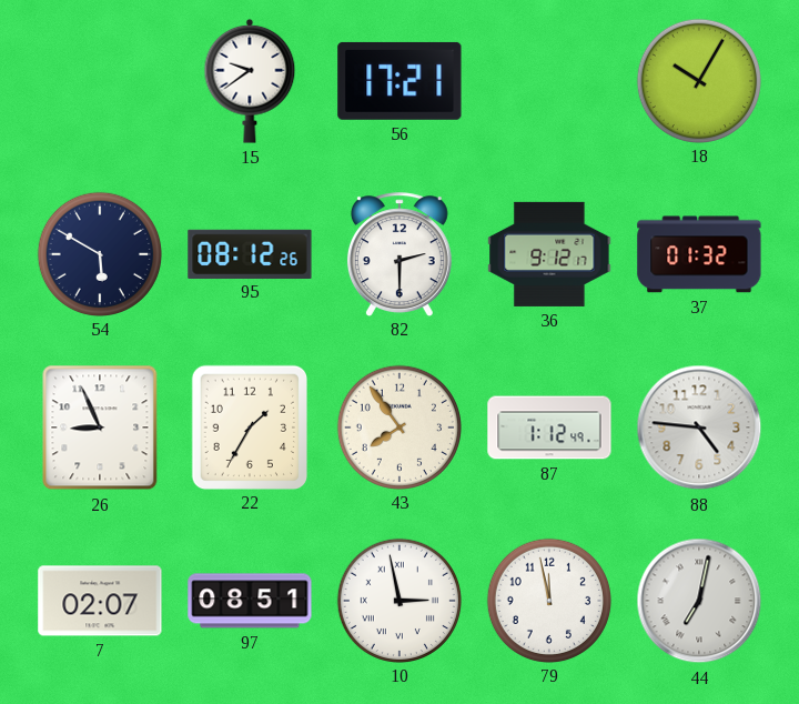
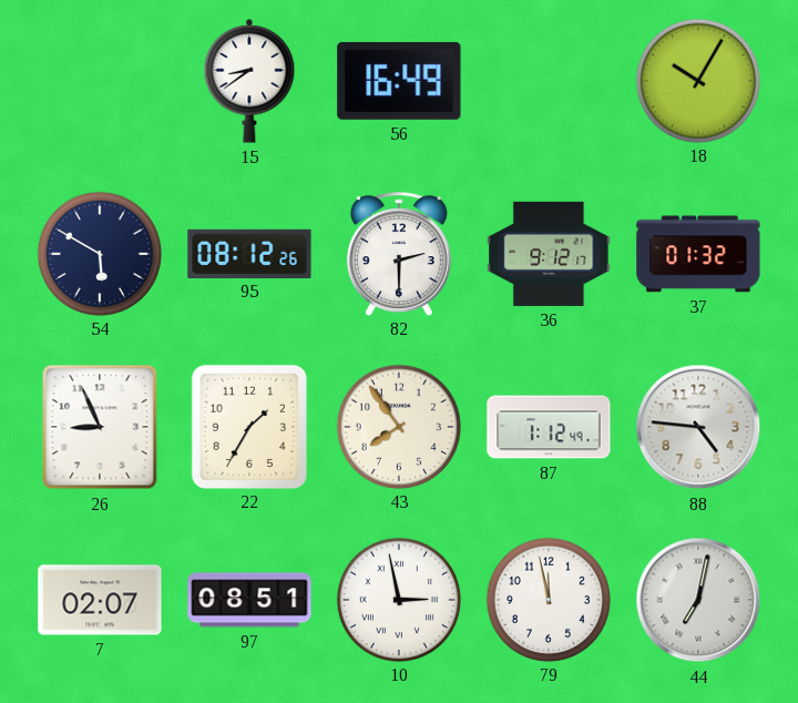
15: 9:39 -> 8:39
56: 17:21 -> 16:49
